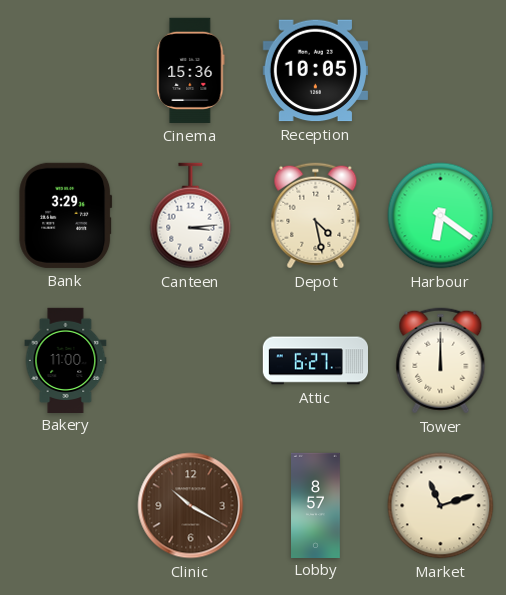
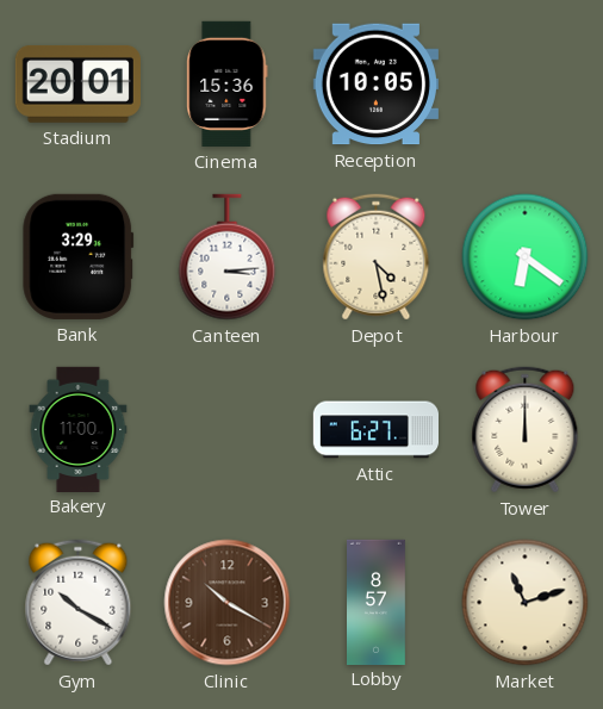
Stadium: none -> 20:01
Gym: none -> 10:20
